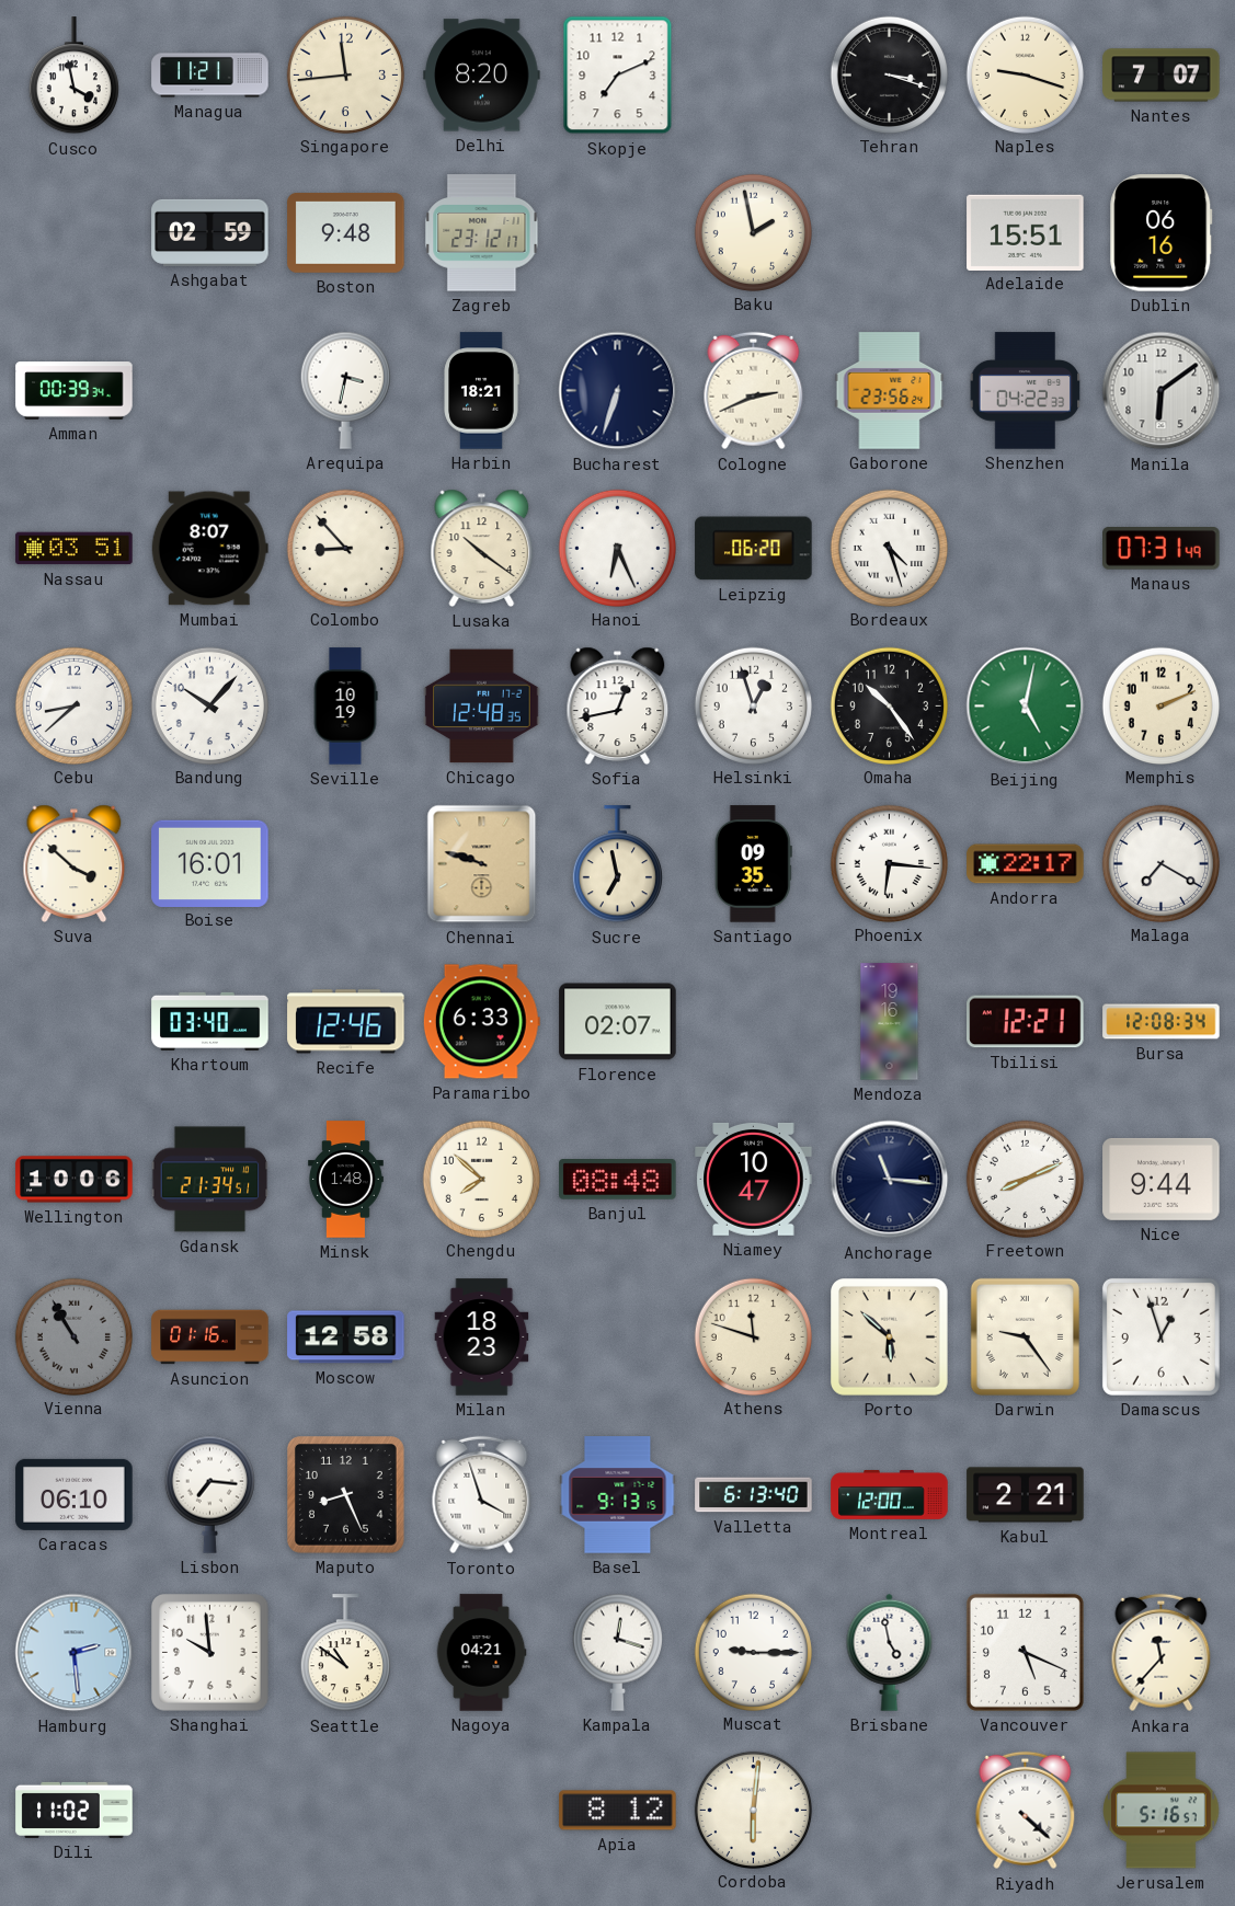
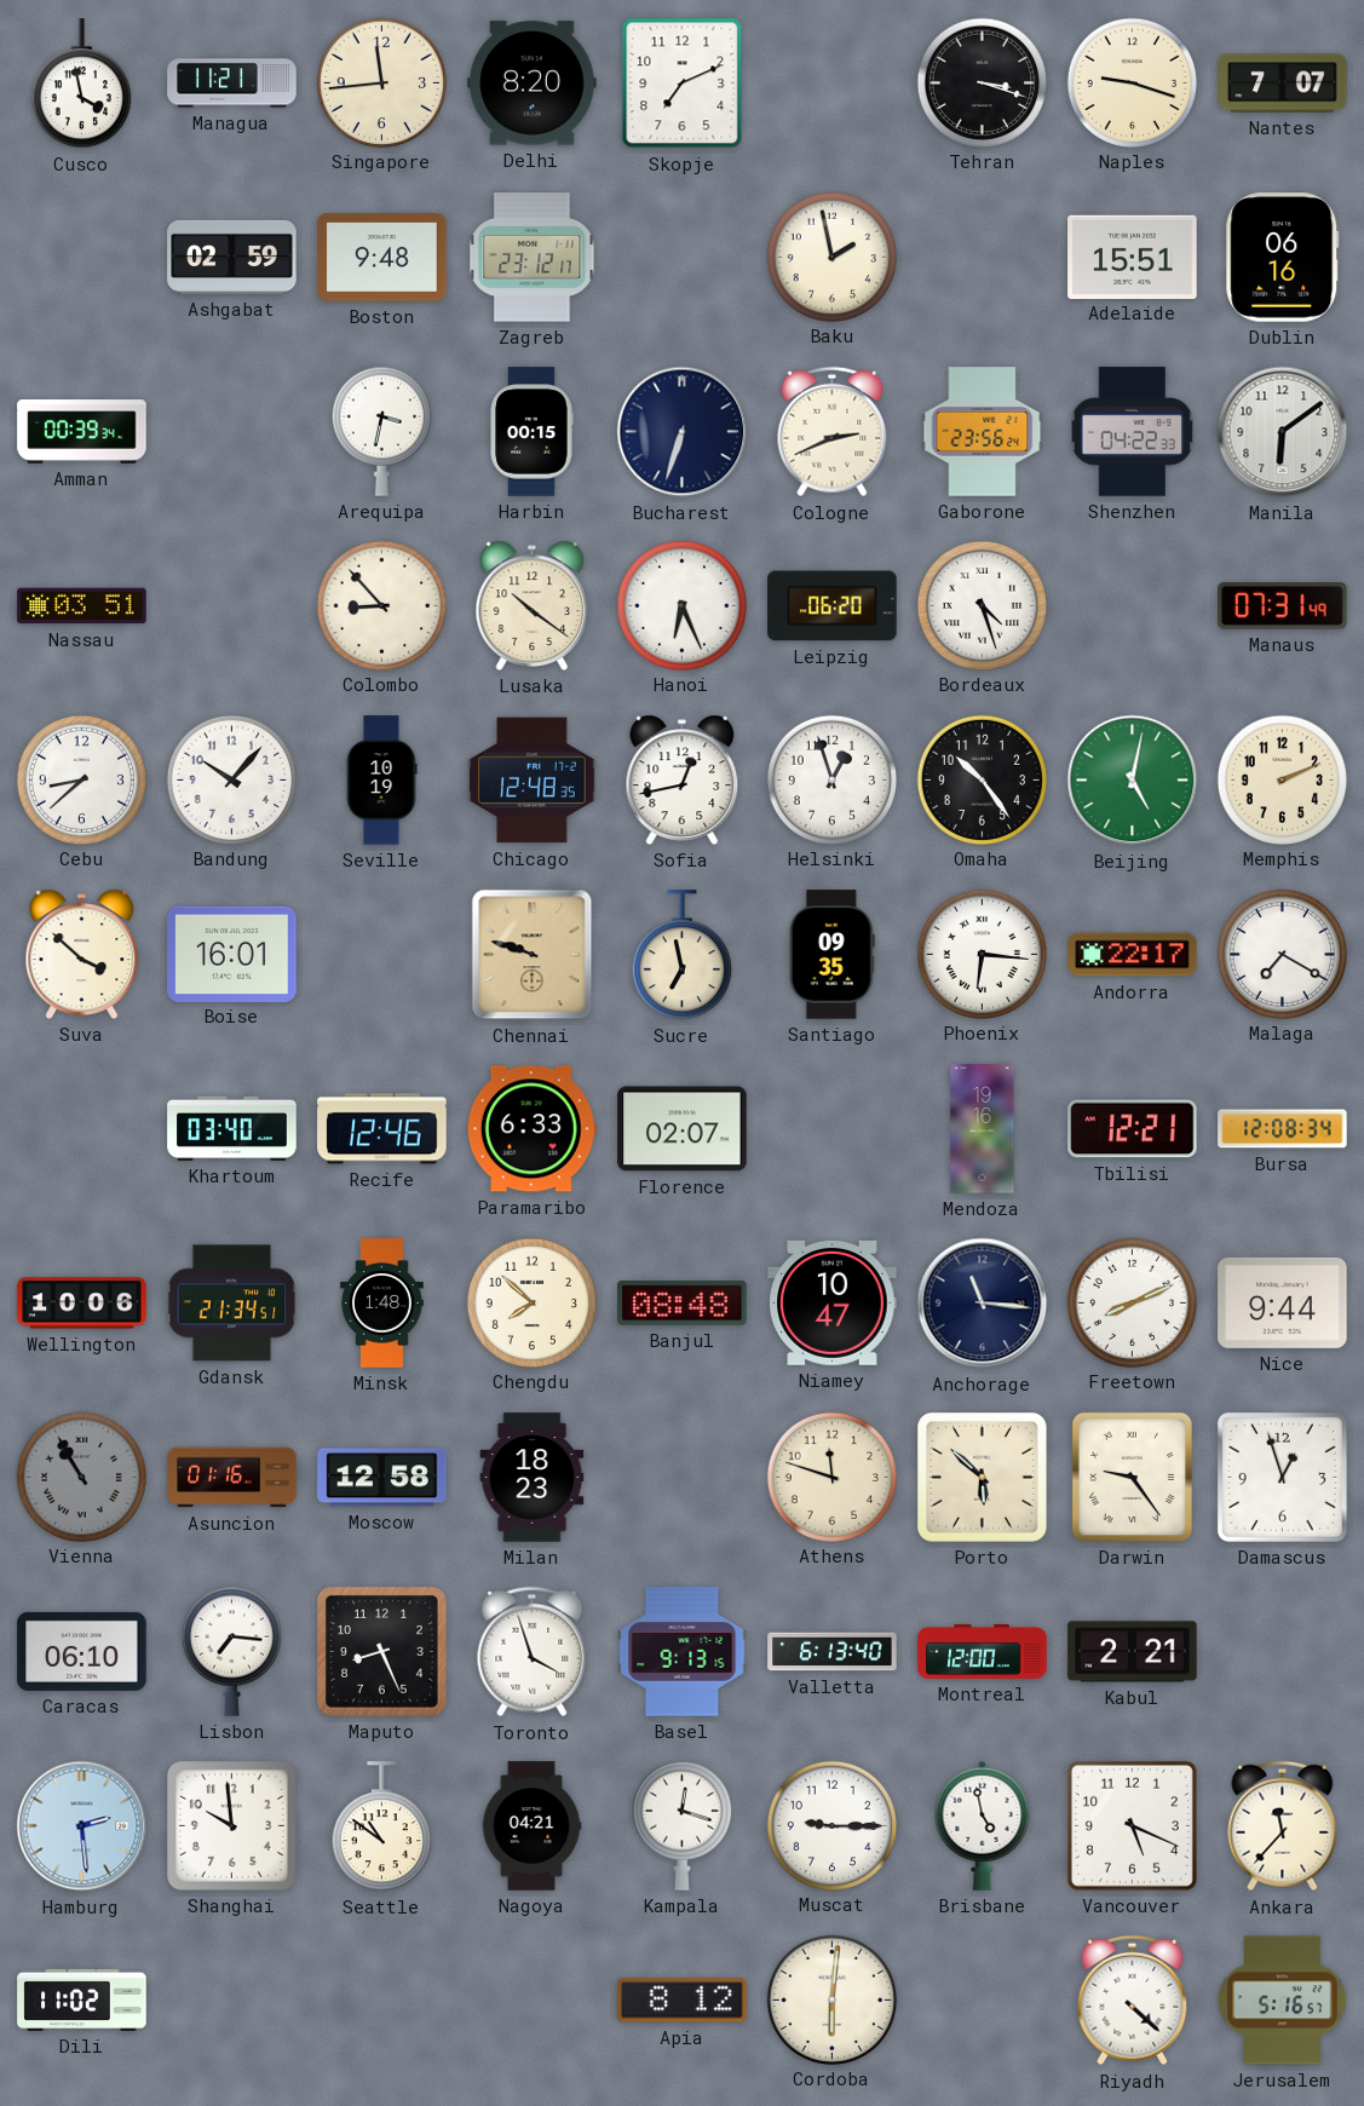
Harbin: 18:21 -> 00:15
Mumbai: 8:07 -> none
